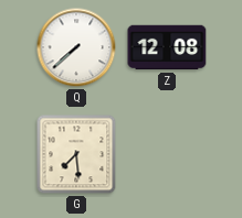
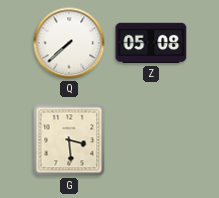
Z: 12:08 -> 05:08
G: 7:29 -> 3:29
